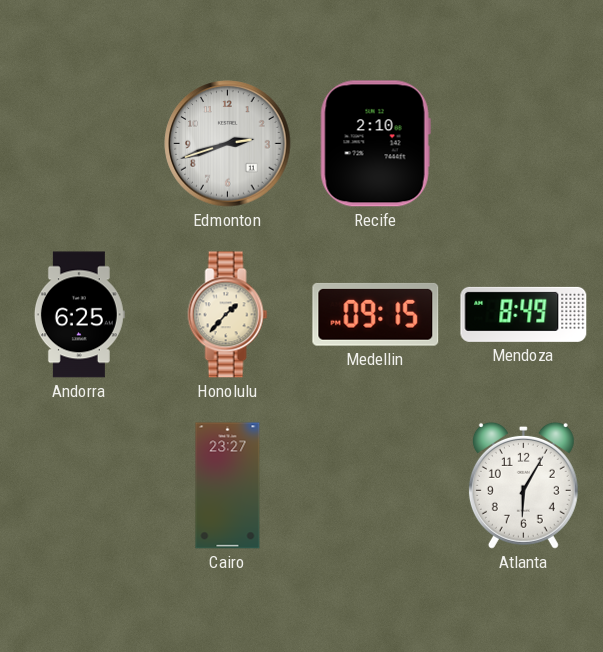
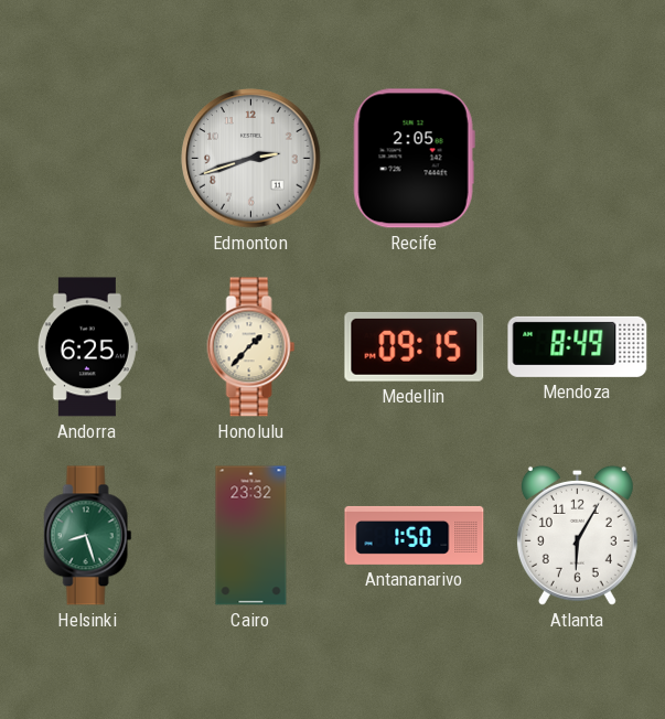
Recife: 2:10 -> 2:05
Helsinki: none -> 8:27
Cairo: 23:27 -> 23:32
Antananarivo: none -> 1:50
